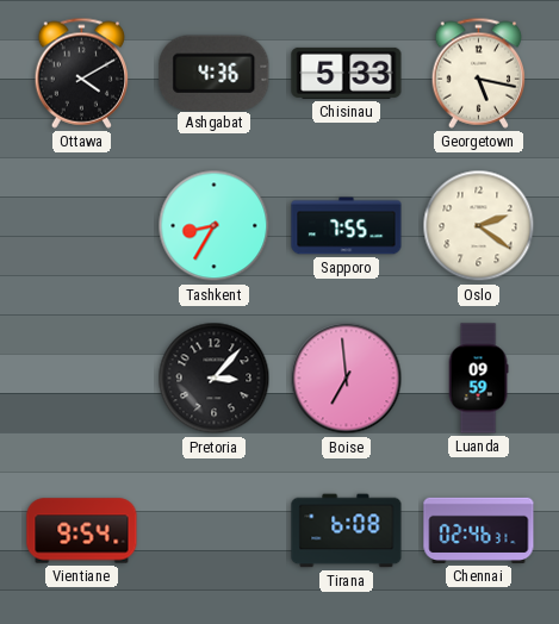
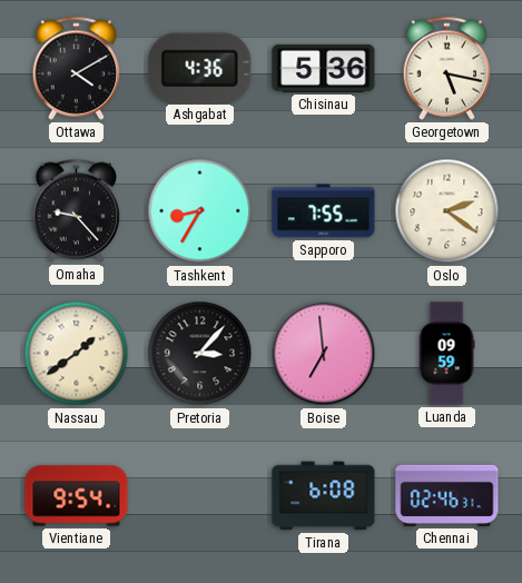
Chisinau: 5:33 -> 5:36
Omaha: none -> 9:23
Nassau: none -> 1:39
